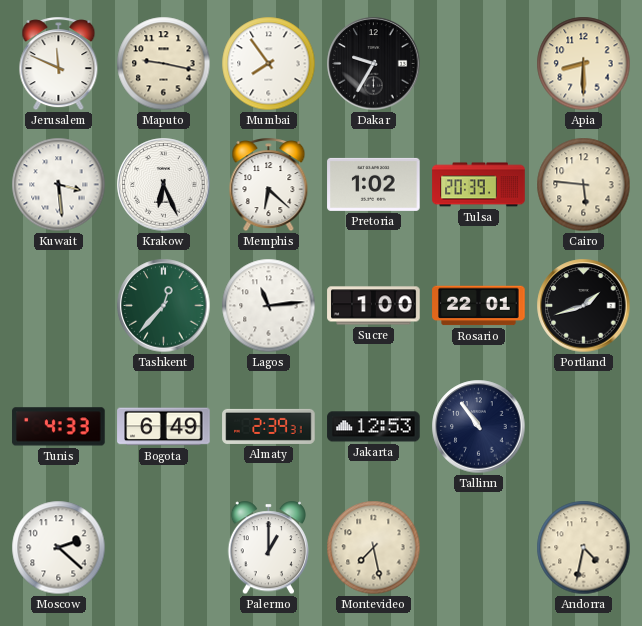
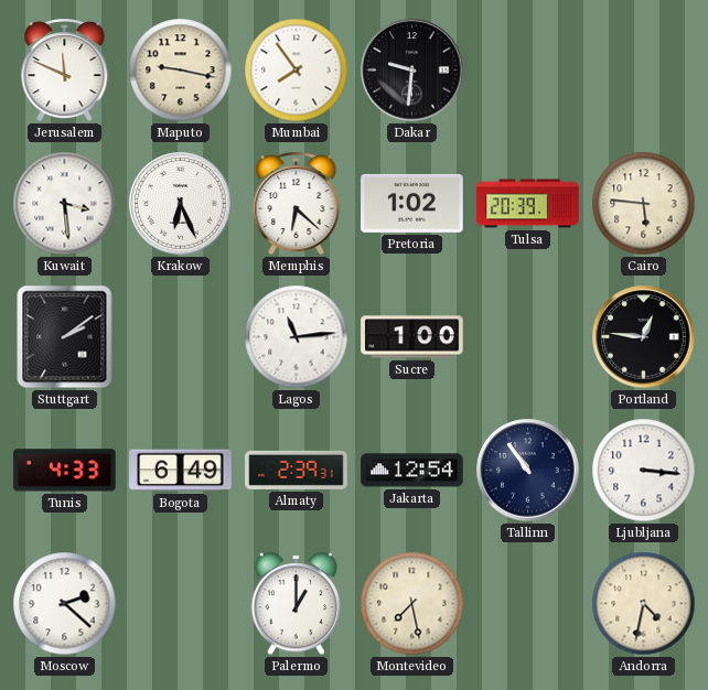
Dakar: 9:35 -> 9:31
Apia: 8:30 -> none
Stuttgart: none -> 2:09
Tashkent: 12:37 -> none
Rosario: 22:01 -> none
Portland: 1:42 -> 12:46
Jakarta: 12:53 -> 12:54
Ljubljana: none -> 3:16
